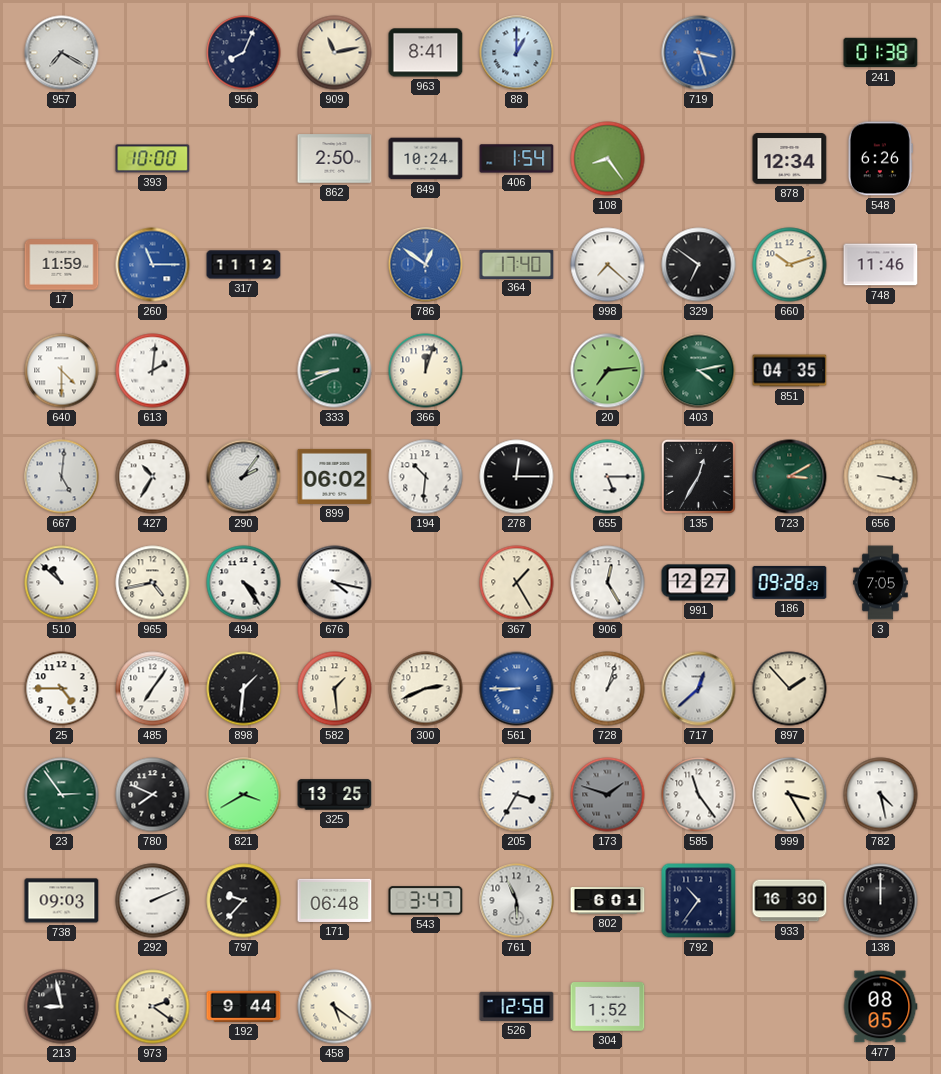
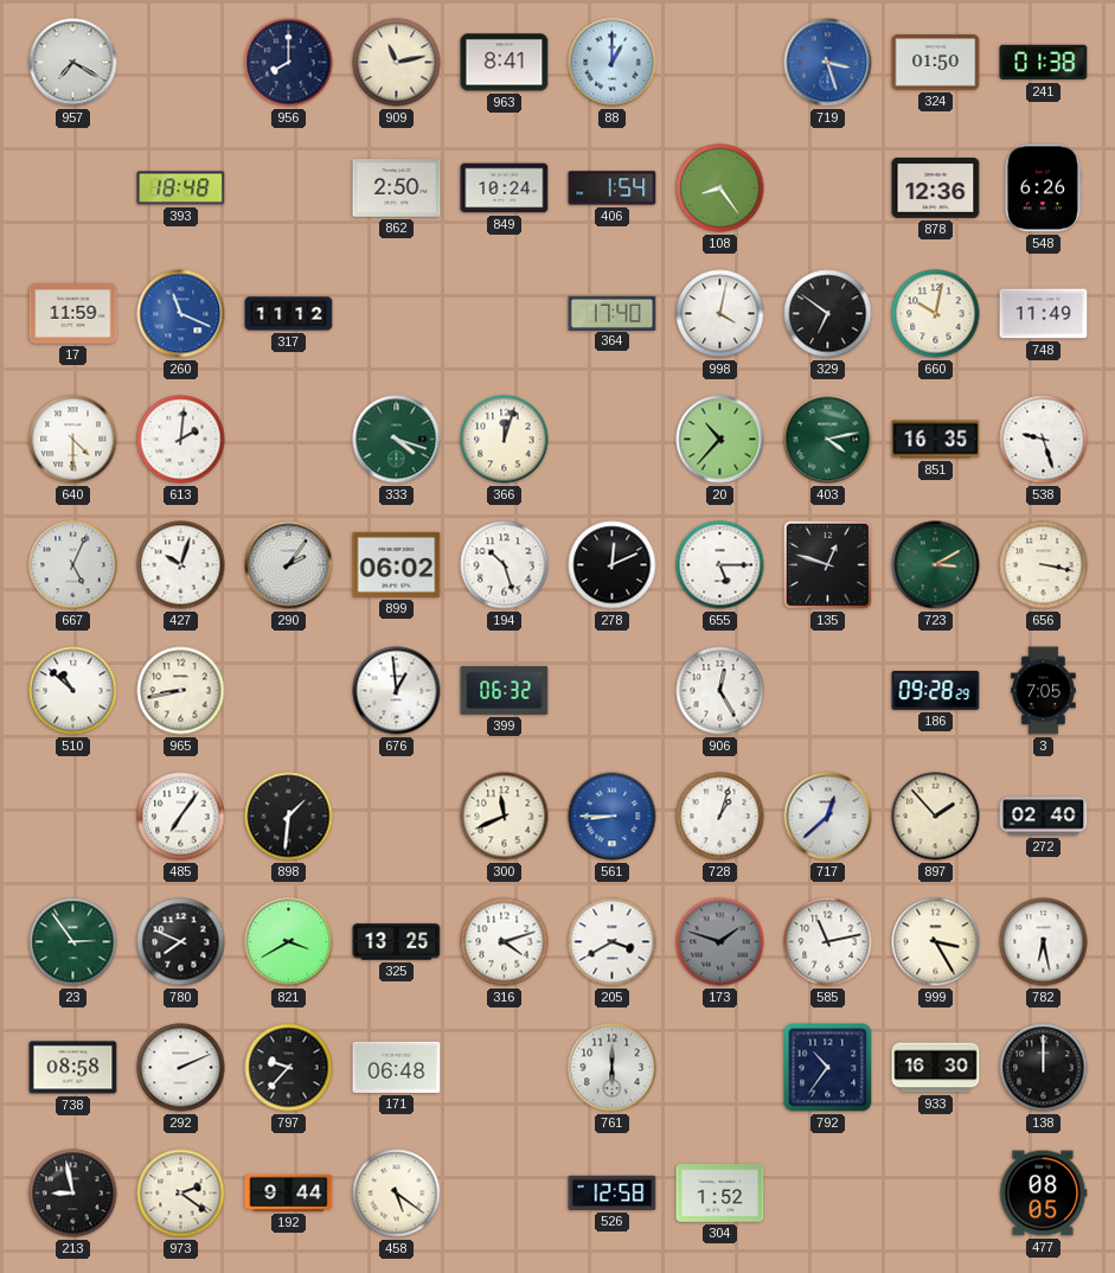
956: 8:04 -> 8:00
324: none -> 01:50
393: 10:00 -> 18:48
878: 12:34 -> 12:36
260: 11:15 -> 11:19
786: 12:51 -> none
998: 7:22 -> 4:02
660: 10:12 -> 10:02
748: 11:46 -> 11:49
333: 8:41 -> 4:18
20: 7:14 -> 10:37
851: 04:35 -> 16:35
538: none -> 9:27
667: 5:01 -> 5:04
427: 10:35 -> 10:03
194: 10:31 -> 10:27
278: 12:15 -> 12:11
135: 12:35 -> 12:48
965: 4:43 -> 8:43
494: 4:24 -> none
676: 4:17 -> 12:59
399: none -> 06:32
367: 1:25 -> none
991: 12:27 -> none
25: 4:45 -> none
582: 1:29 -> none
300: 2:41 -> 11:41
272: none -> 02:40
316: none -> 4:12
205: 3:35 -> 3:40
585: 11:24 -> 11:13
782: 4:28 -> 6:28
738: 09:03 -> 08:58
543: 3:47 -> none
761: 5:56 -> 6:00
802: 6:01 -> none
